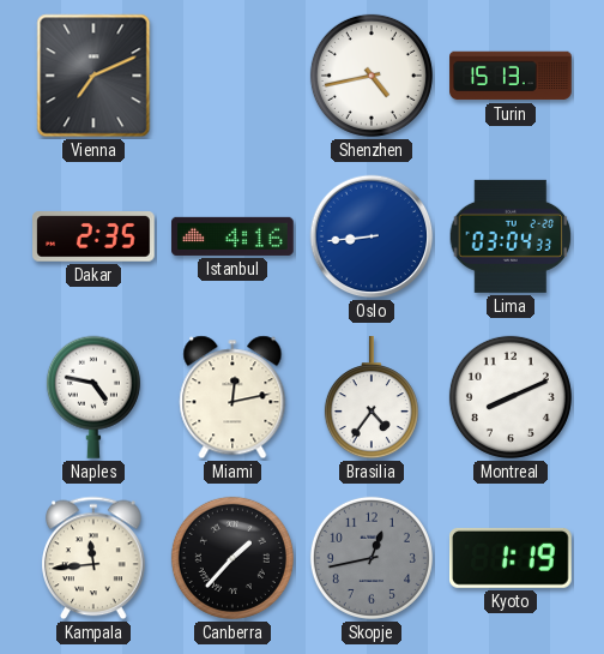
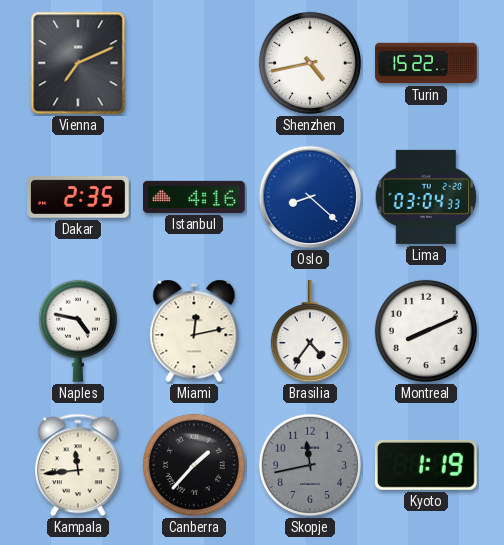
Turin: 15:13 -> 15:22
Oslo: 8:44 -> 8:22
Skopje: 12:43 -> 11:43
